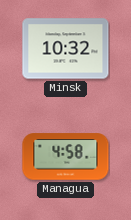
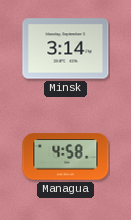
Minsk: 10:32 -> 3:14
